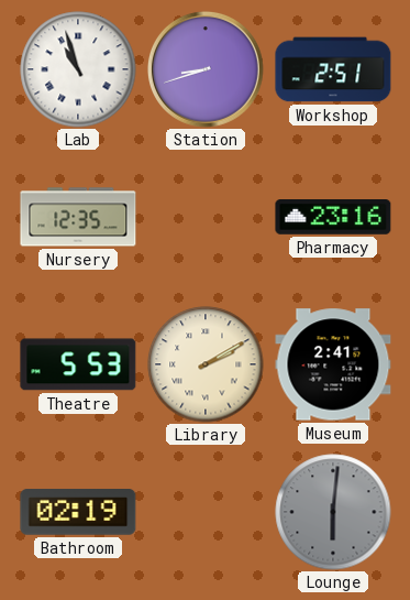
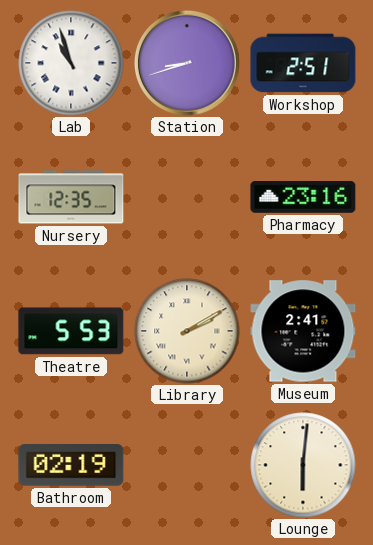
Lounge dial: grey -> cream
